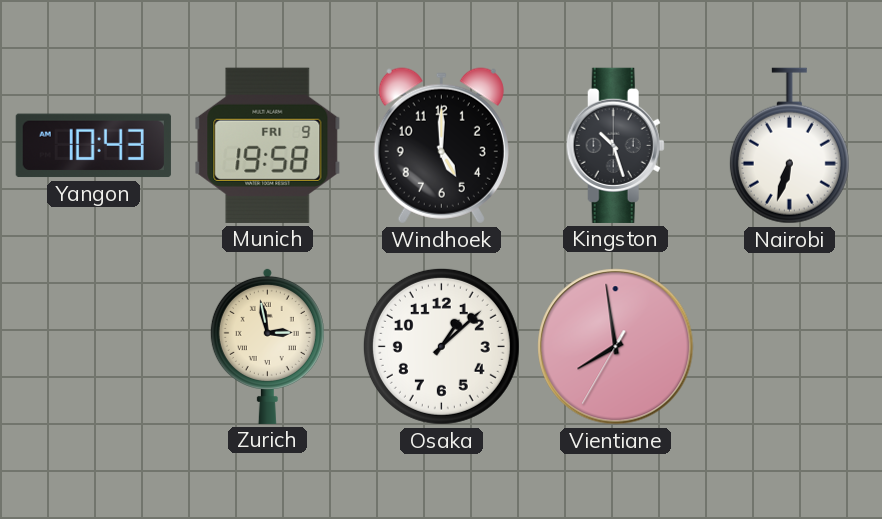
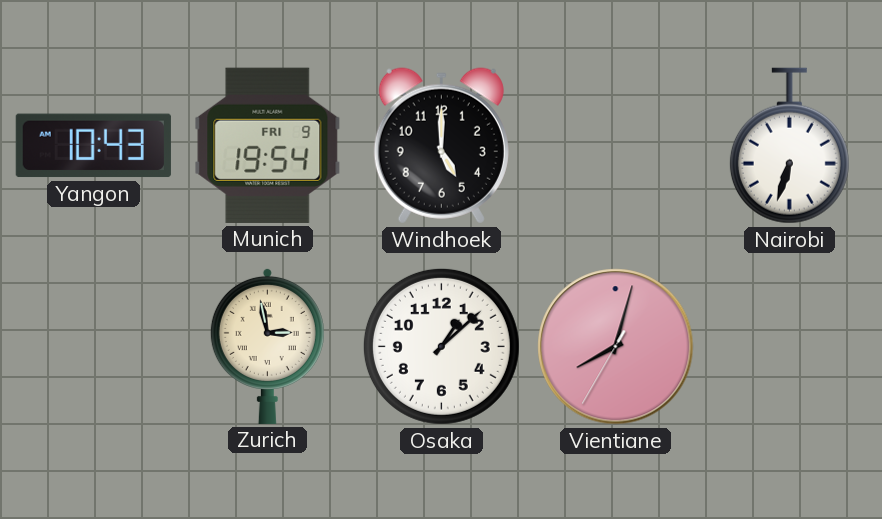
Munich: 19:58 -> 19:54
Kingston: 10:27 -> none
Vientiane: 7:58 -> 8:02
